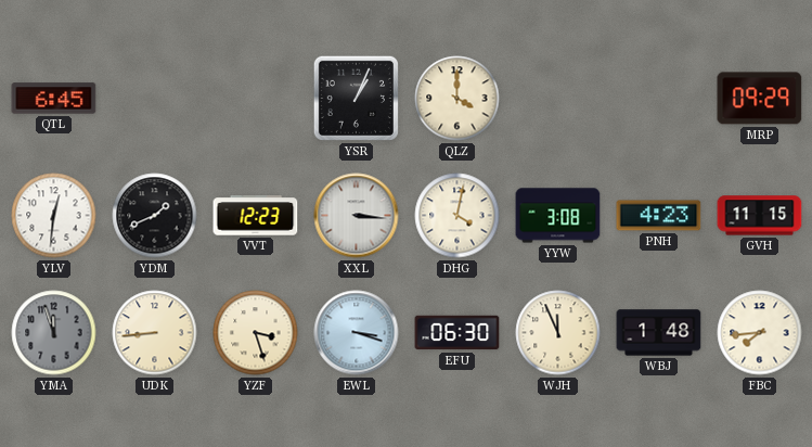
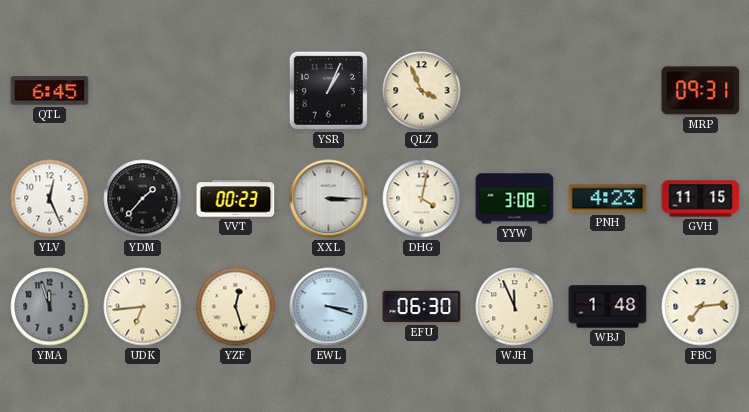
QLZ: 4:00 -> 3:56
MRP: 09:29 -> 09:31
YLV: 12:31 -> 12:26
YDM: 1:41 -> 1:37
VVT: 12:23 -> 00:23
XXL: 3:16 -> 3:15
UDK: 8:44 -> 6:44
YZF: 3:27 -> 12:27
FBC: 7:44 -> 7:14
